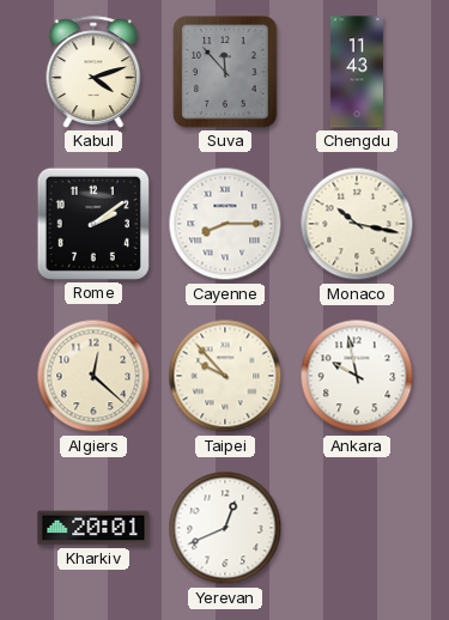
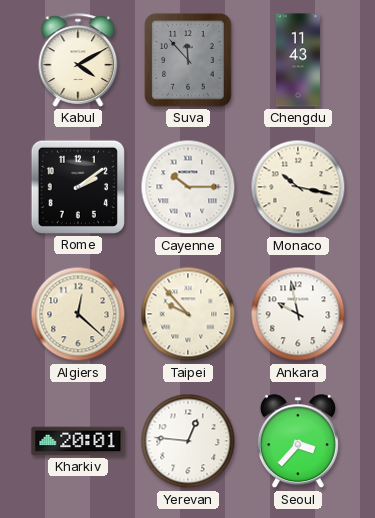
Kabul: 4:12 -> 4:10
Cayenne: 8:15 -> 10:15
Yerevan: 12:41 -> 12:46
Seoul: none -> 3:37
